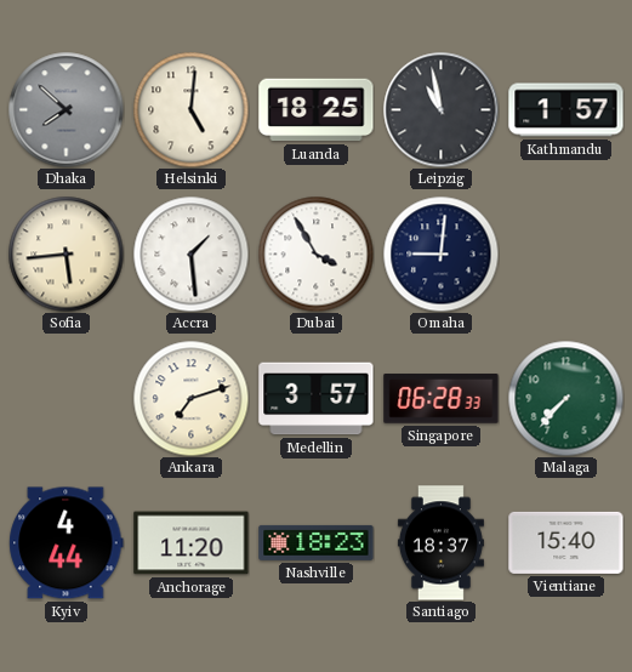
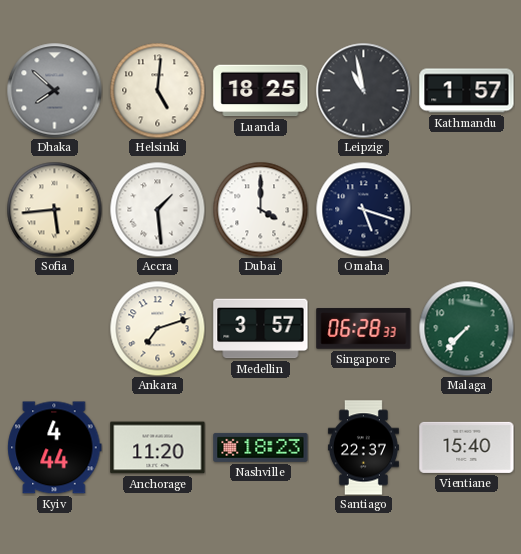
Dubai: 3:55 -> 4:00
Omaha: 9:01 -> 5:18
Santiago: 18:37 -> 22:37
